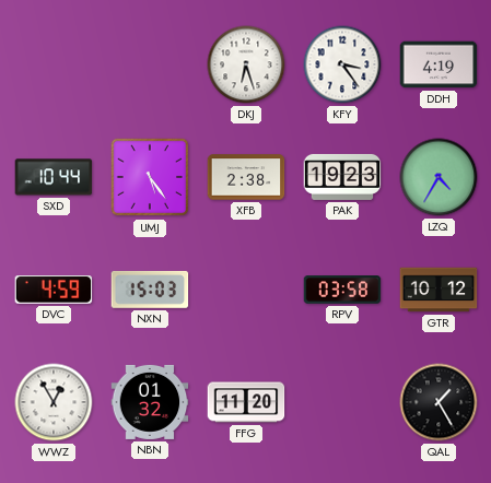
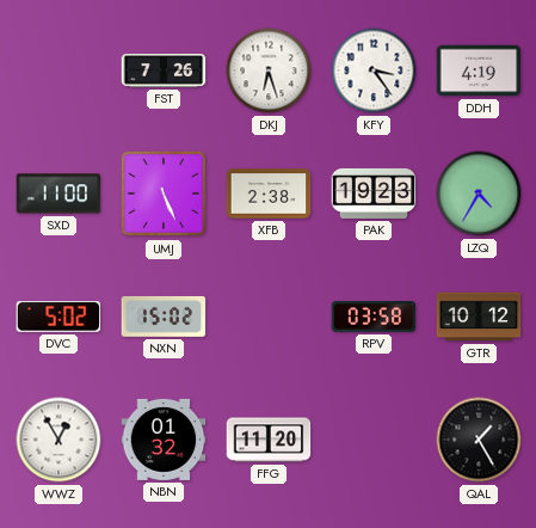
FST: none -> 7:26
SXD: 10:44 -> 11:00
UMJ: 5:24 -> 5:26
DVC: 4:59 -> 5:02
NXN: 15:03 -> 15:02
